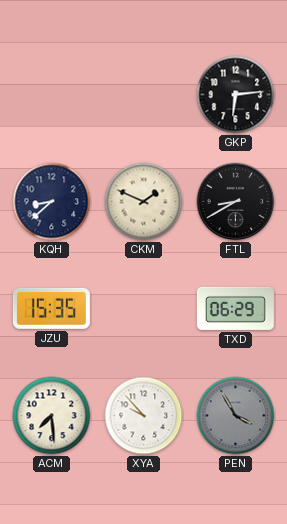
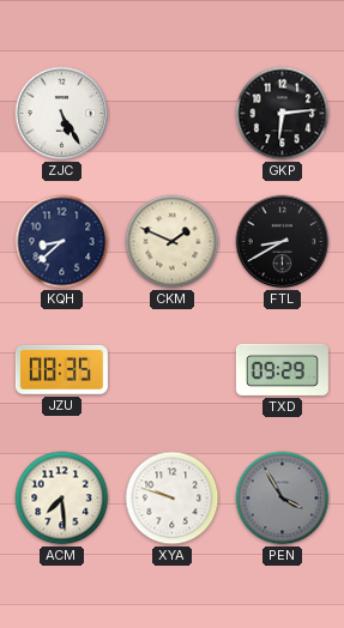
ZJC: none -> 5:25
JZU: 15:35 -> 08:35
TXD: 06:29 -> 09:29
XYA: 9:53 -> 9:48
